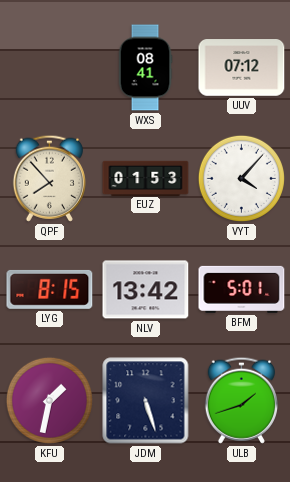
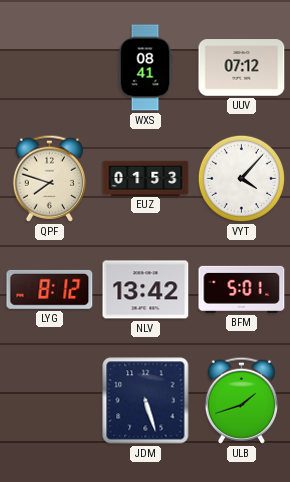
QPF: 7:53 -> 7:48
LYG: 8:15 -> 8:12
KFU: 1:32 -> none
